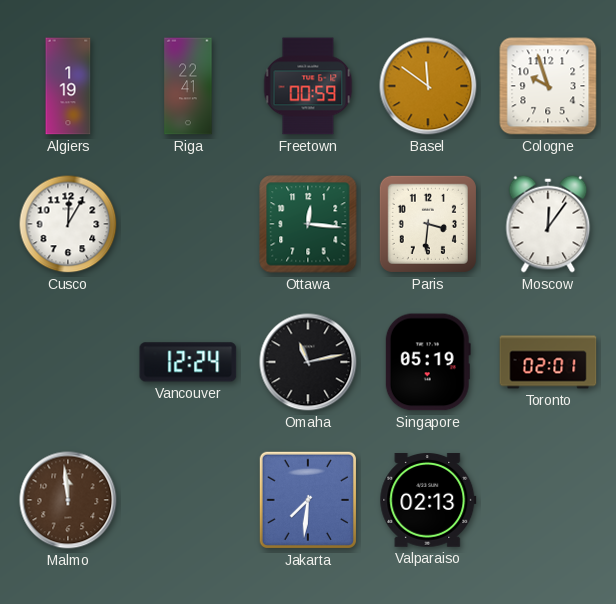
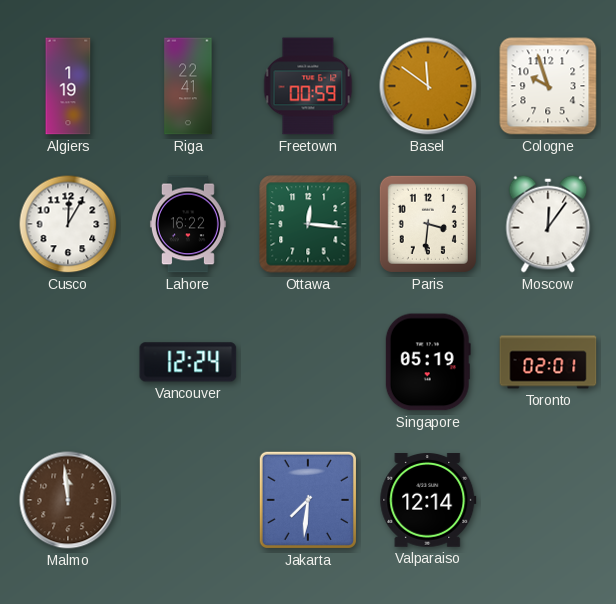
Lahore: none -> 16:22
Omaha: 11:13 -> none
Valparaiso: 02:13 -> 12:14
